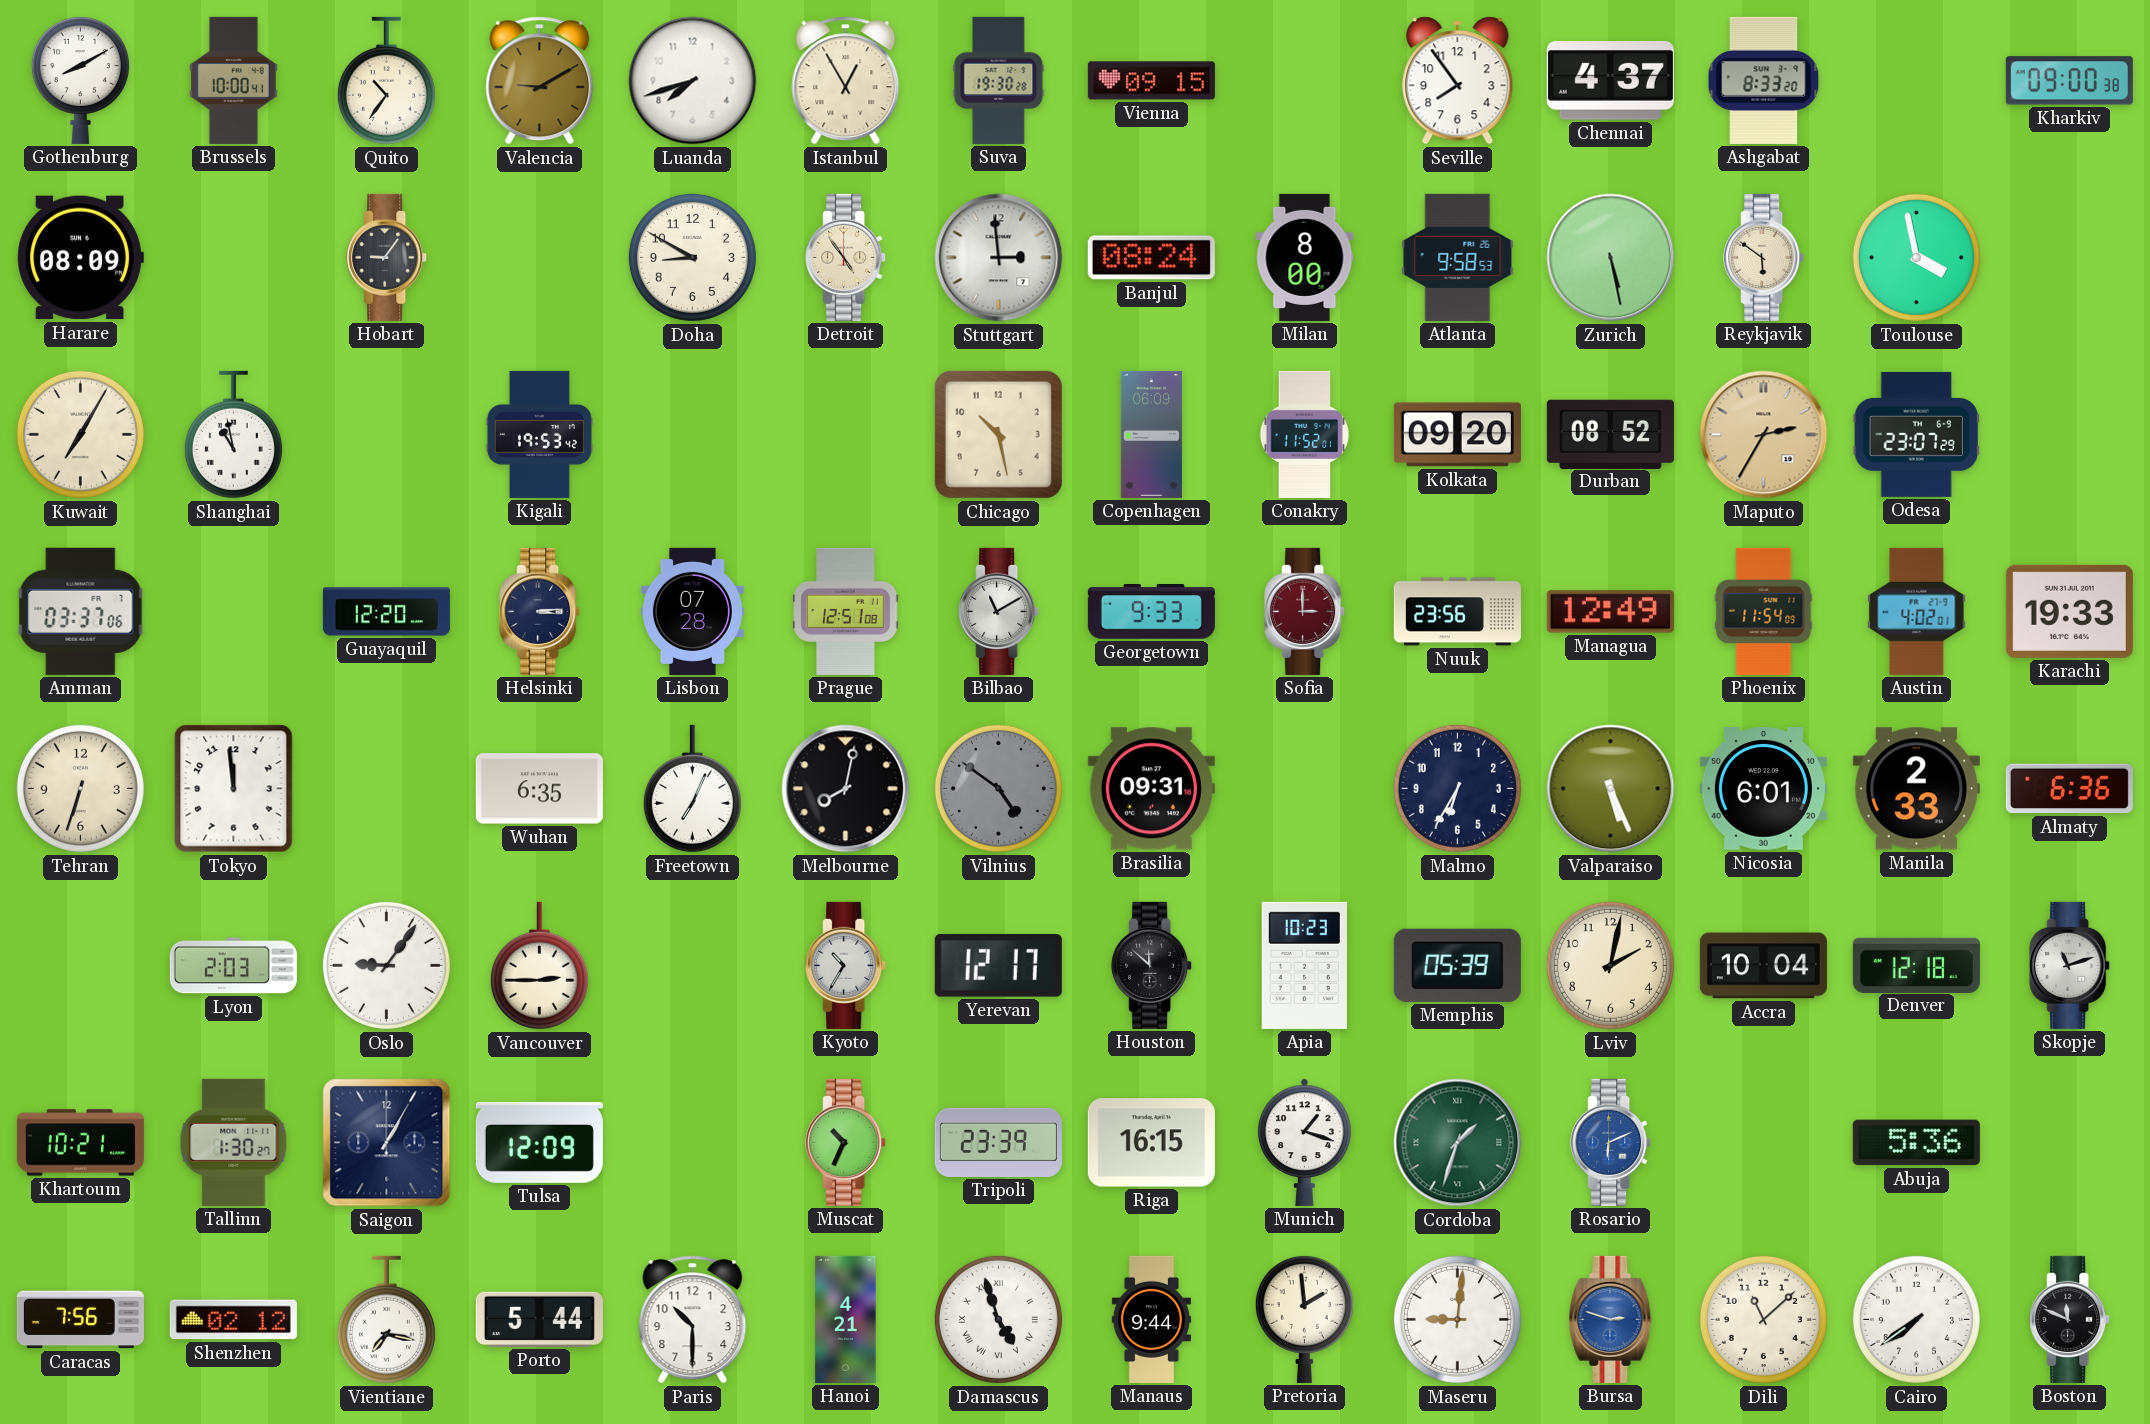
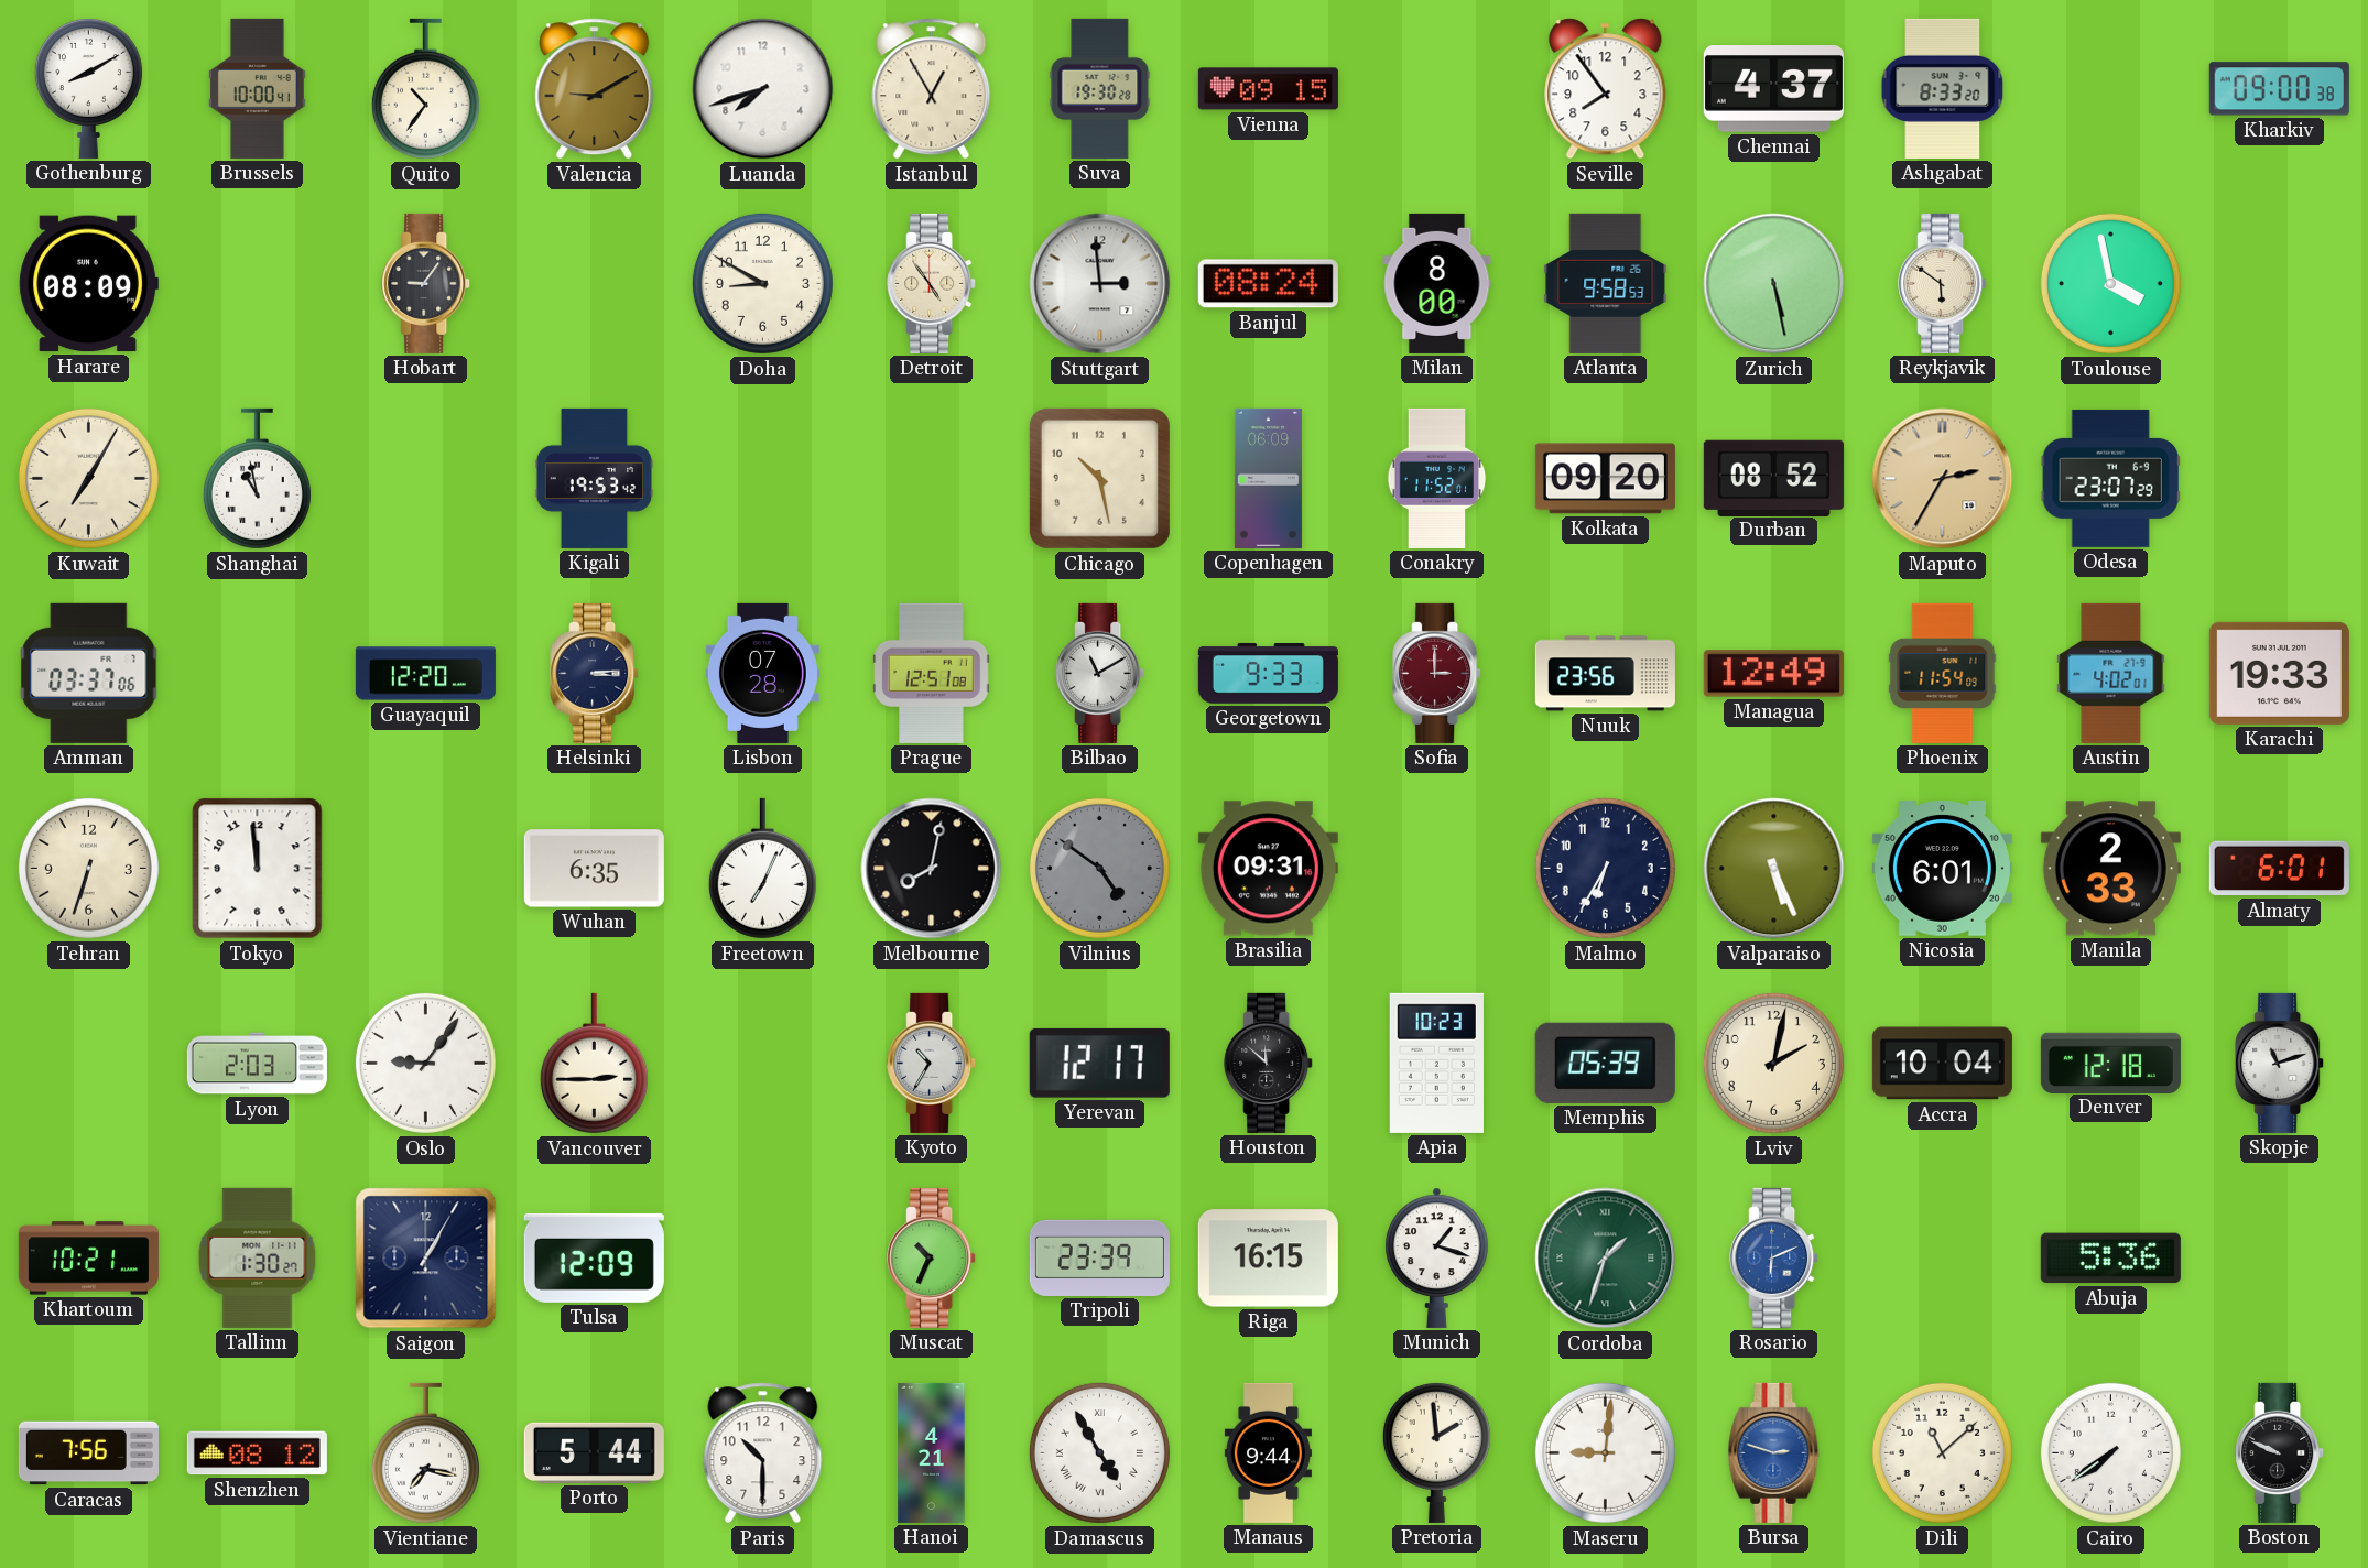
Almaty: 6:36 -> 6:01
Shenzhen: 02:12 -> 08:12
Damascus: 4:57 -> 4:55
Boston: 11:49 -> 9:49
